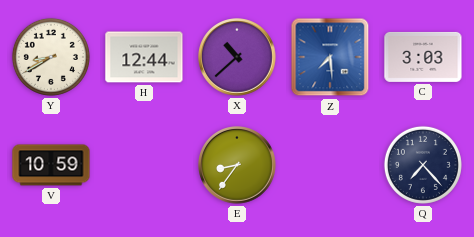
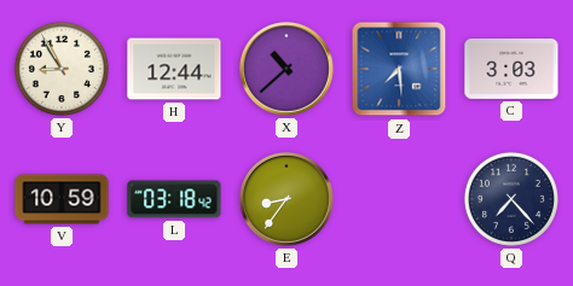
Y: 8:40 -> 8:55
L: none -> 03:18
